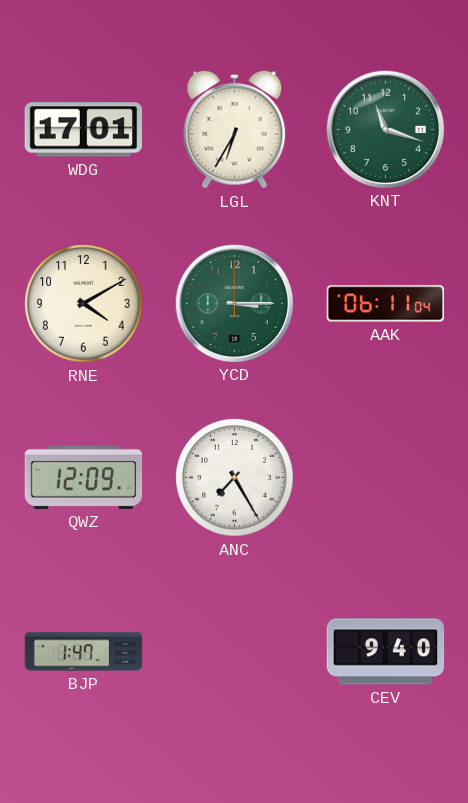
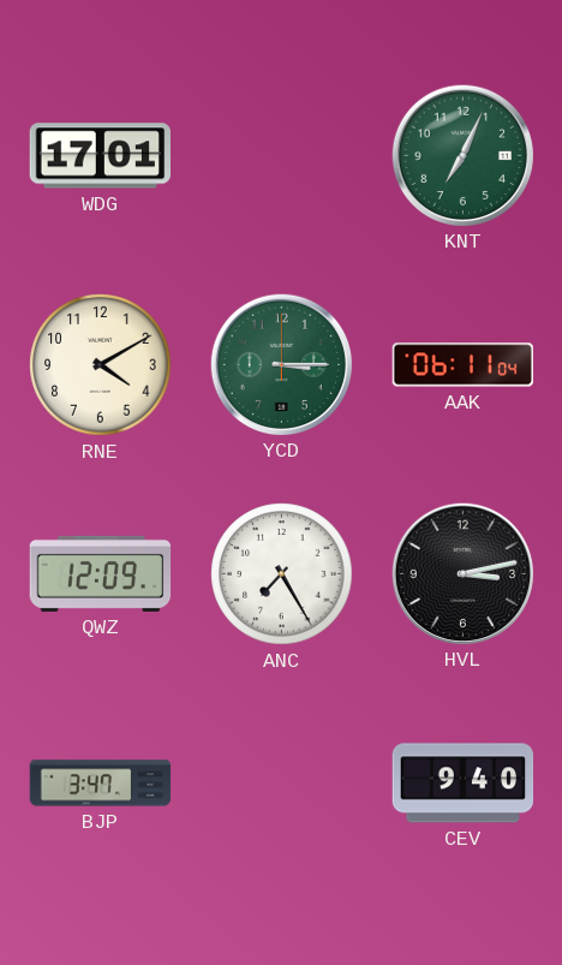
LGL: 6:35 -> none
KNT: 11:18 -> 7:04
HVL: none -> 3:13
BJP: 1:47 -> 3:47
